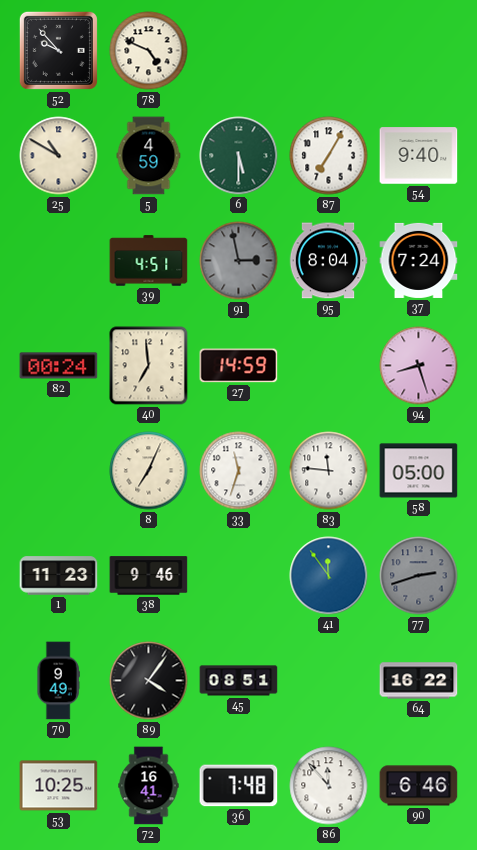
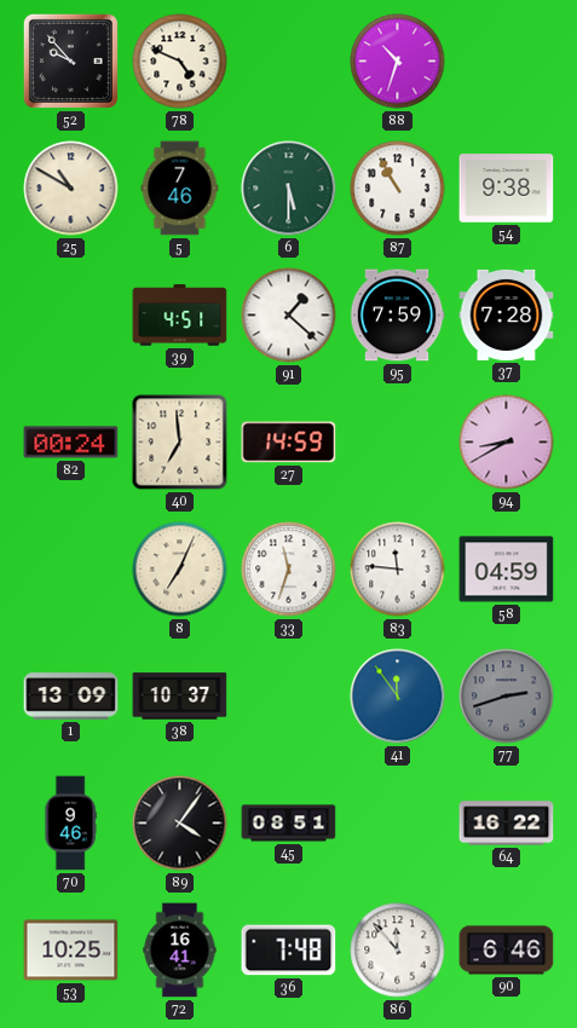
88: none -> 10:33
5: 4:59 -> 7:46
87: 7:05 -> 10:55
54: 9:40 -> 9:38
91: 2:58 -> 1:22
91 dial: grey -> white
95: 8:04 -> 7:59
37: 7:24 -> 7:28
94: 8:27 -> 8:40
58: 05:00 -> 04:59
1: 11:23 -> 13:09
38: 9:46 -> 10:37
70: 9:49 -> 9:46
